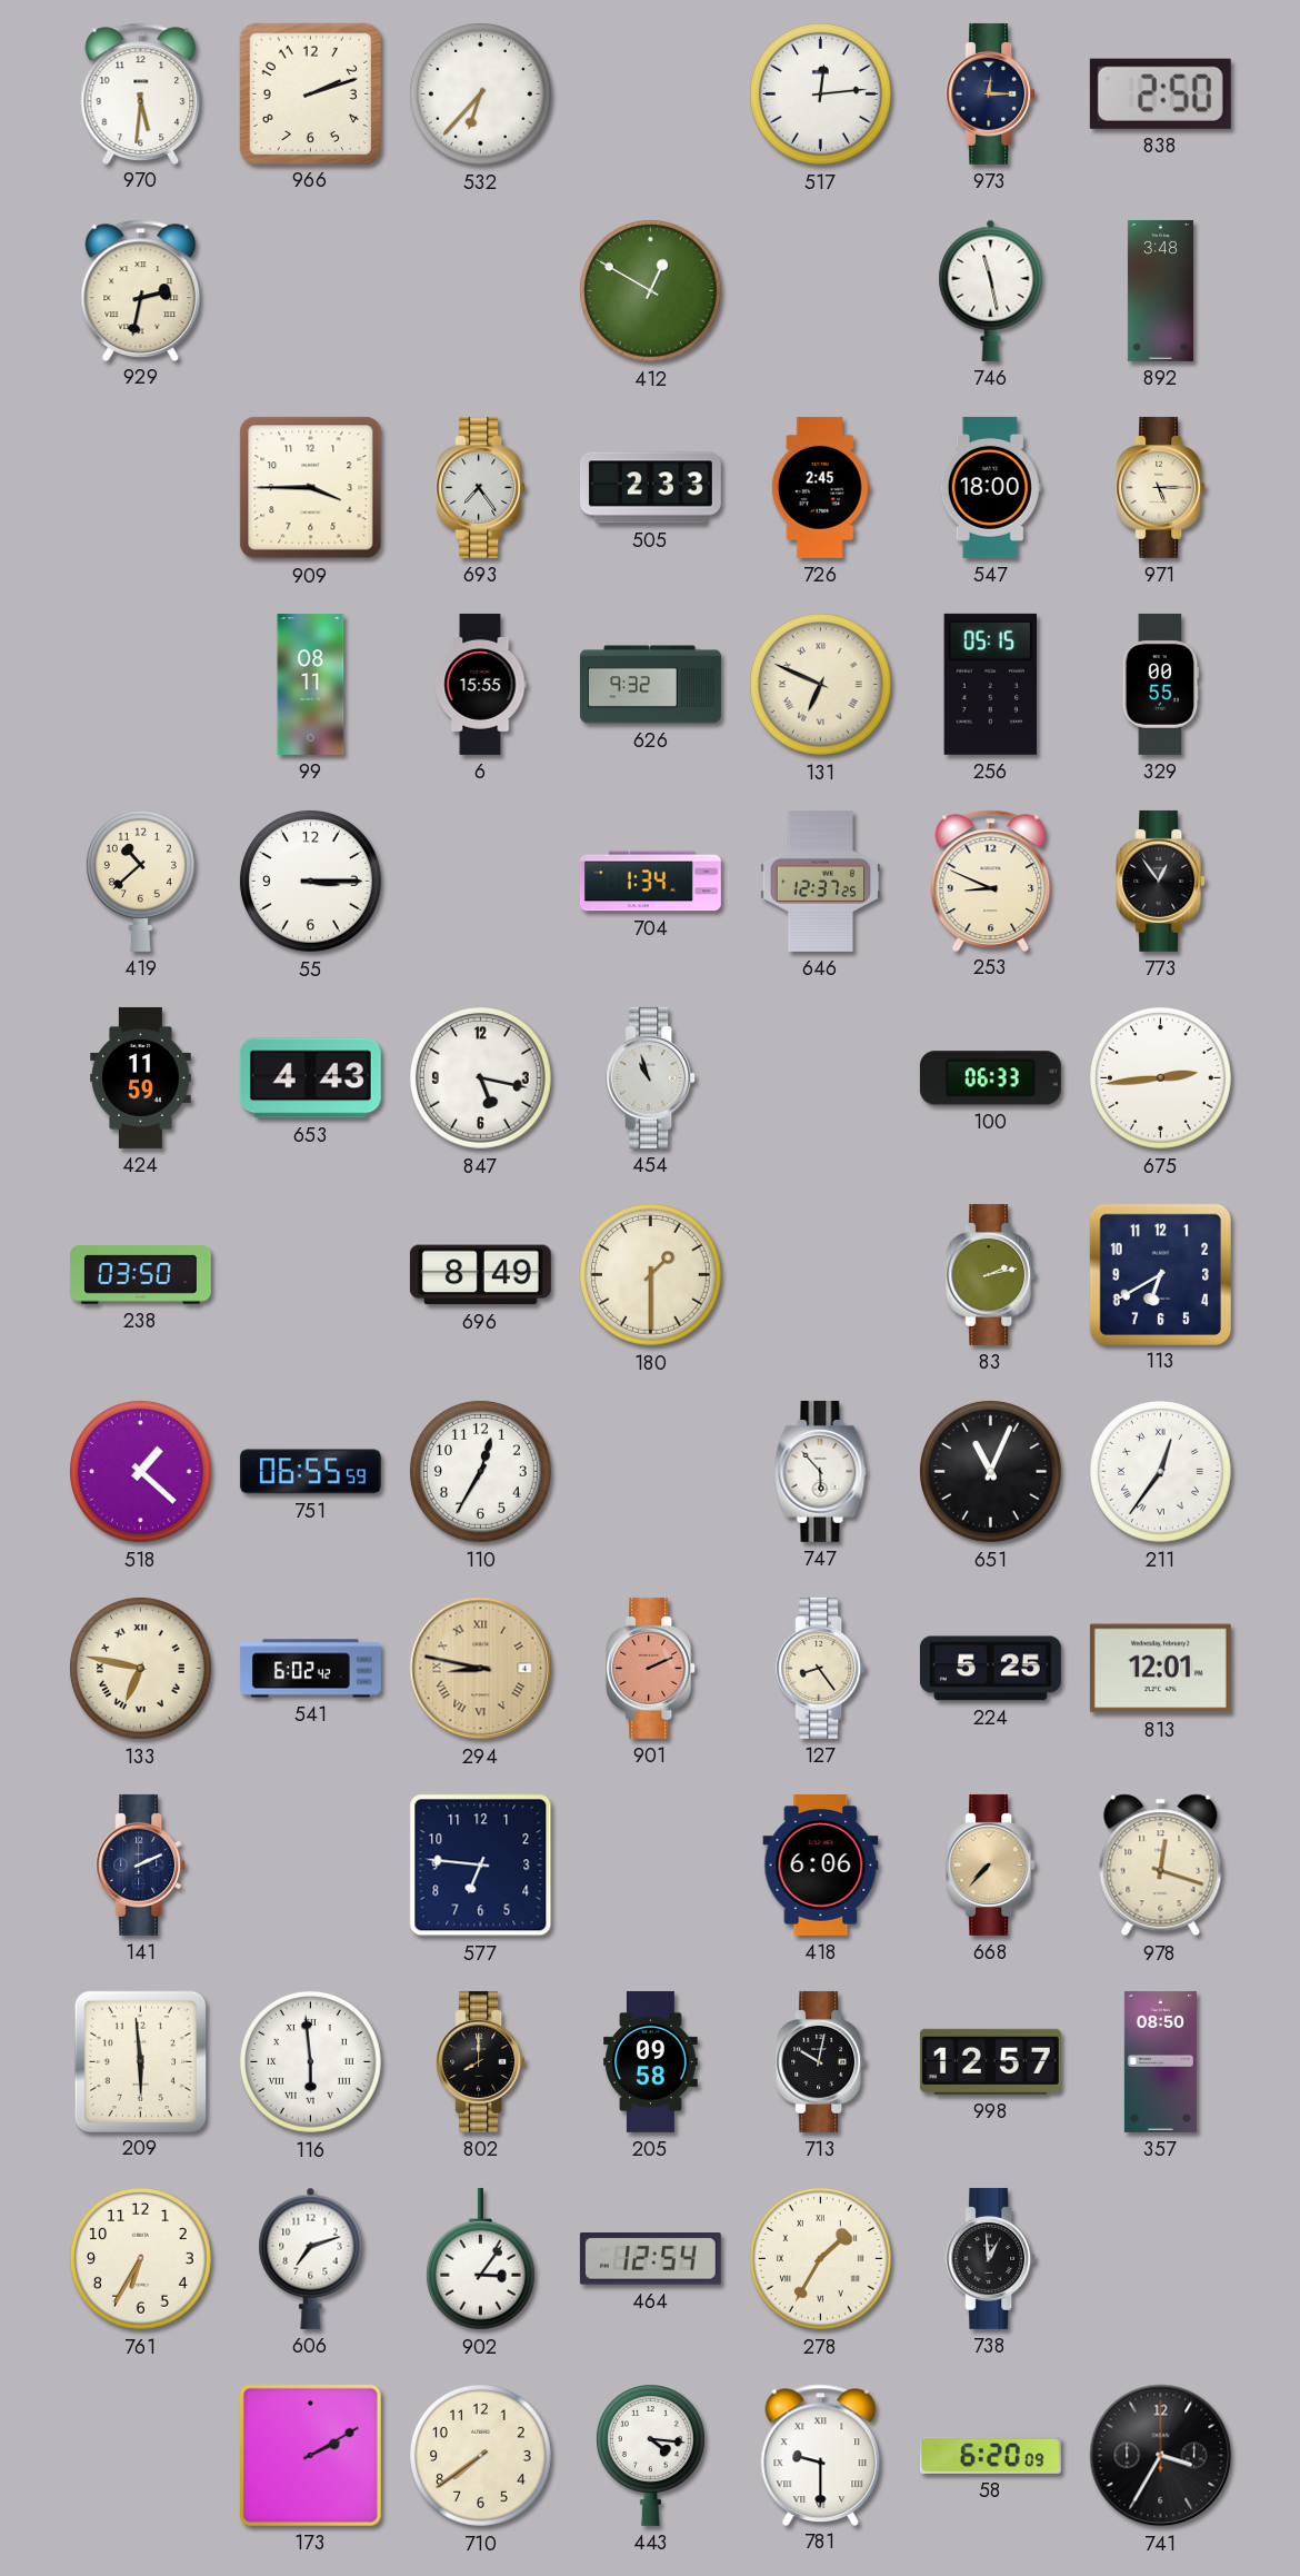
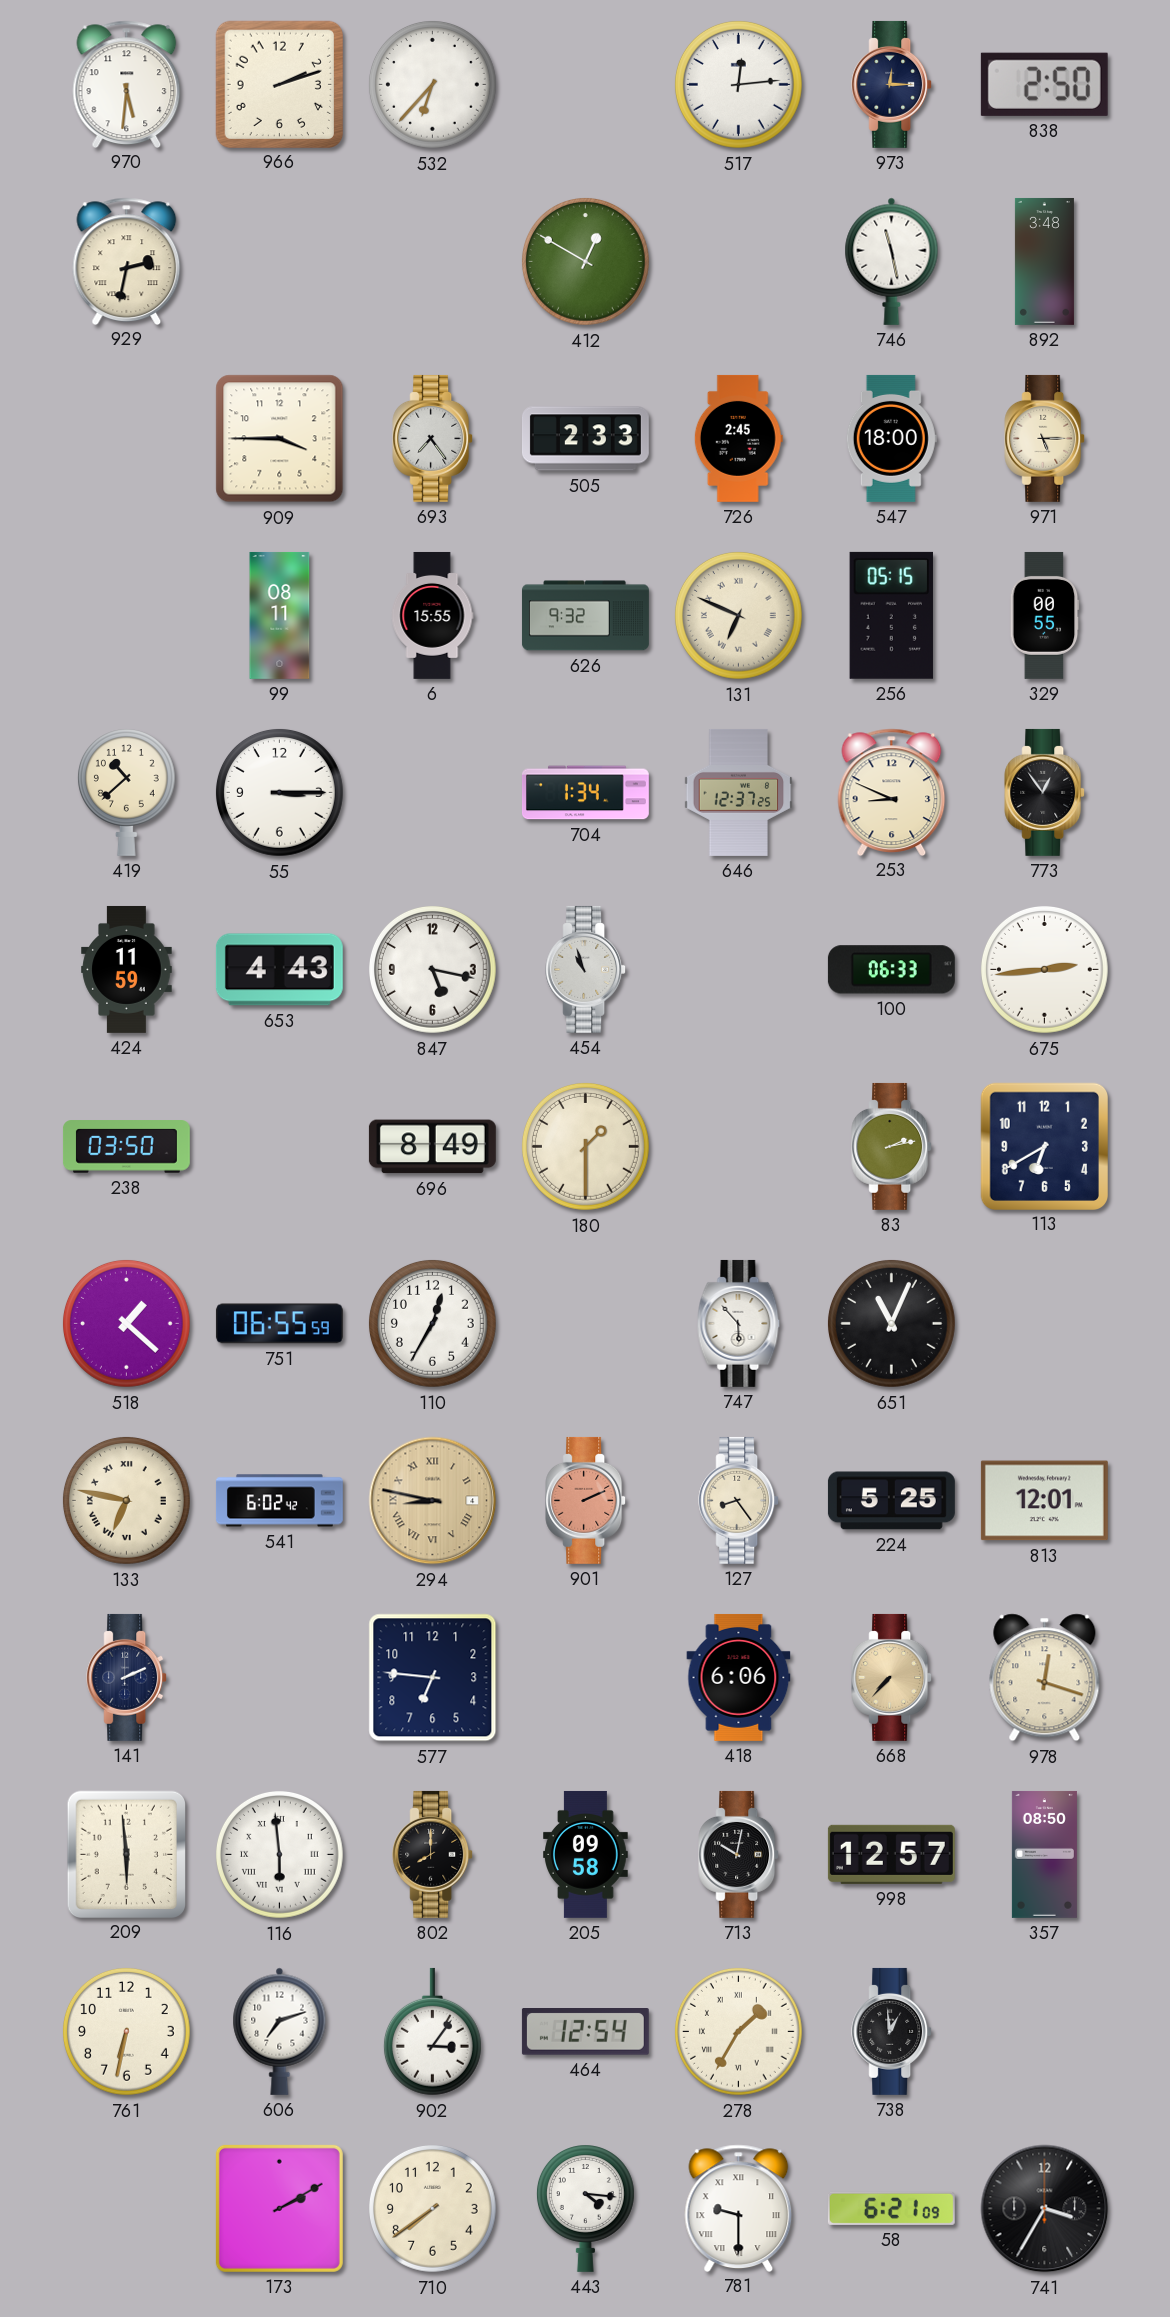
211: 12:36 -> none
761: 6:35 -> 6:32
58: 6:20 -> 6:21
